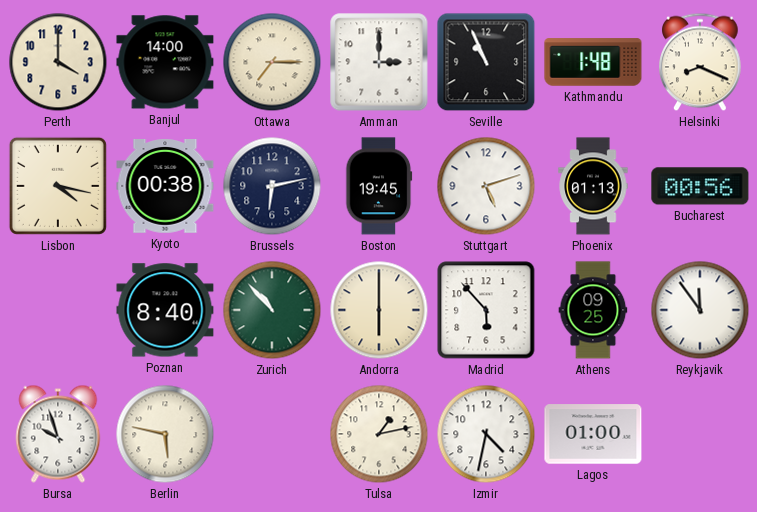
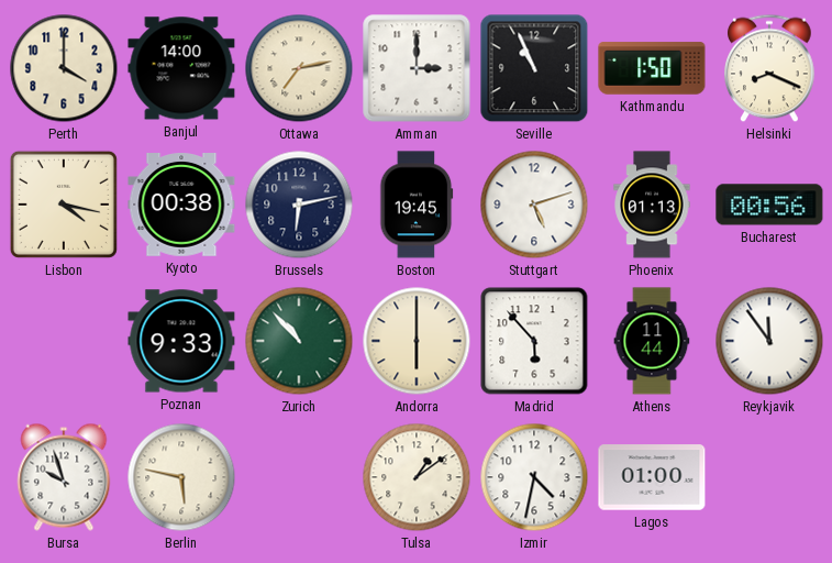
Ottawa: 7:15 -> 7:13
Kathmandu: 1:48 -> 1:50
Poznan: 8:40 -> 9:33
Athens: 09:25 -> 11:44
Tulsa: 1:13 -> 1:09
